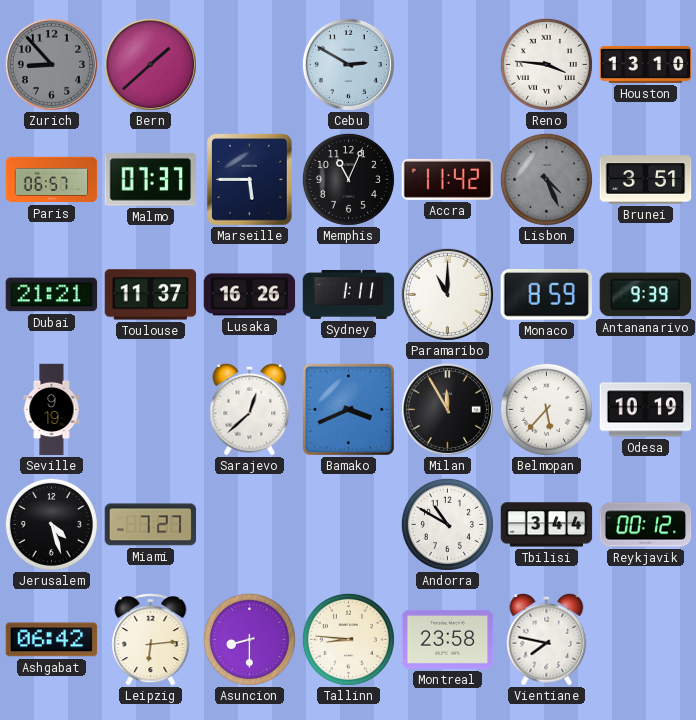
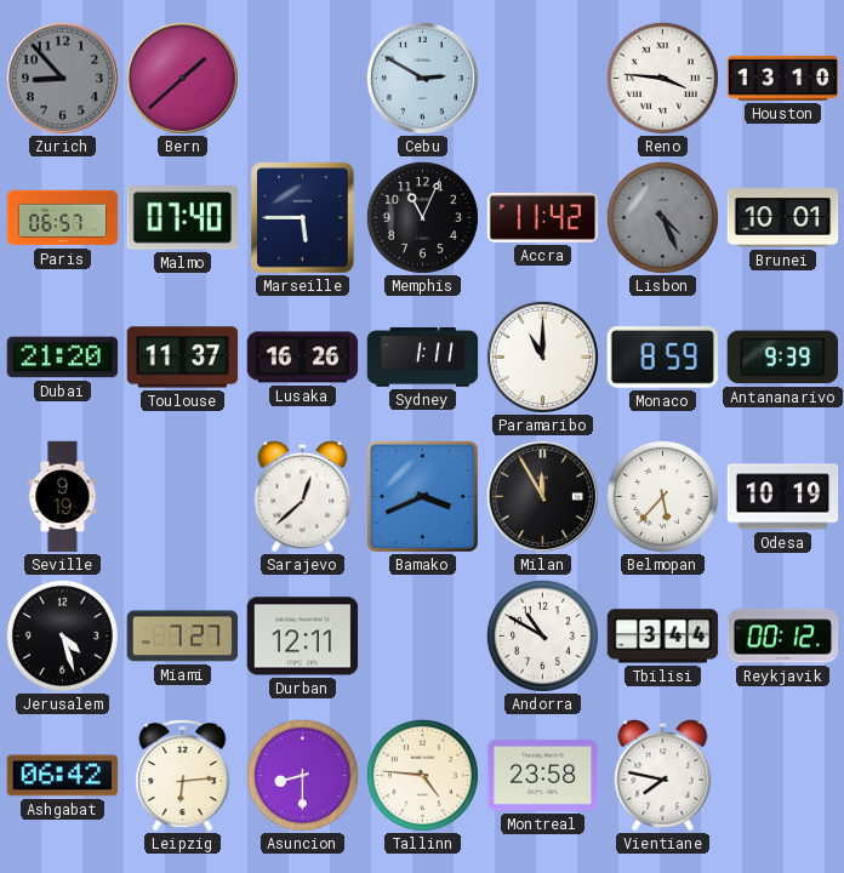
Malmo: 07:37 -> 07:40
Brunei: 3:51 -> 10:01
Dubai: 21:21 -> 21:20
Durban: none -> 12:11
Tallinn: 8:46 -> 4:46
